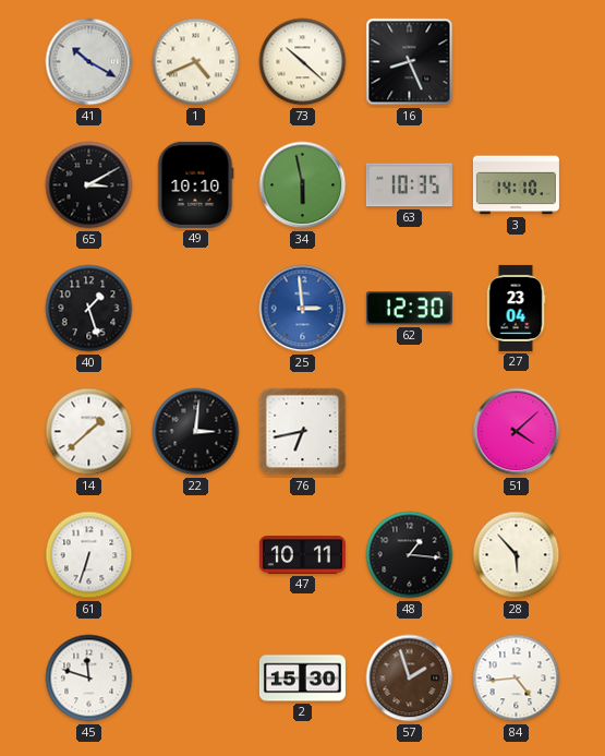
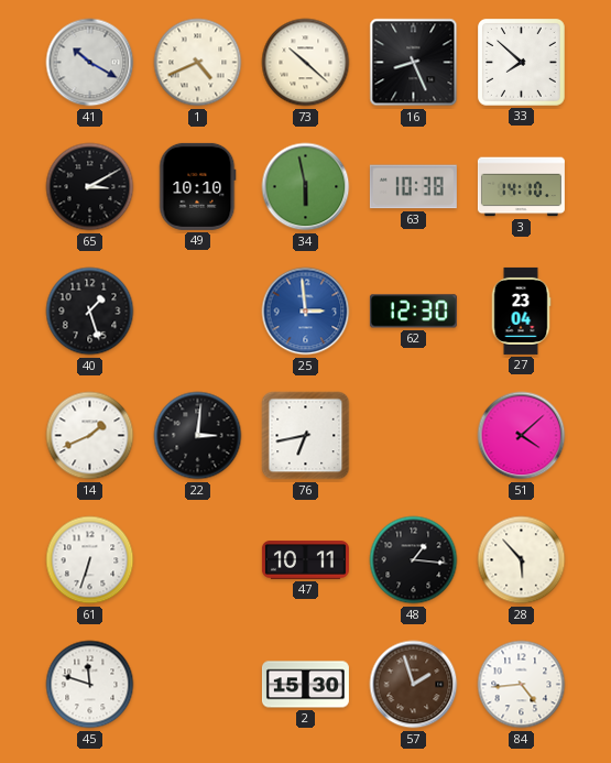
33: none -> 7:52
63: 10:35 -> 10:38
14: 1:38 -> 1:41
